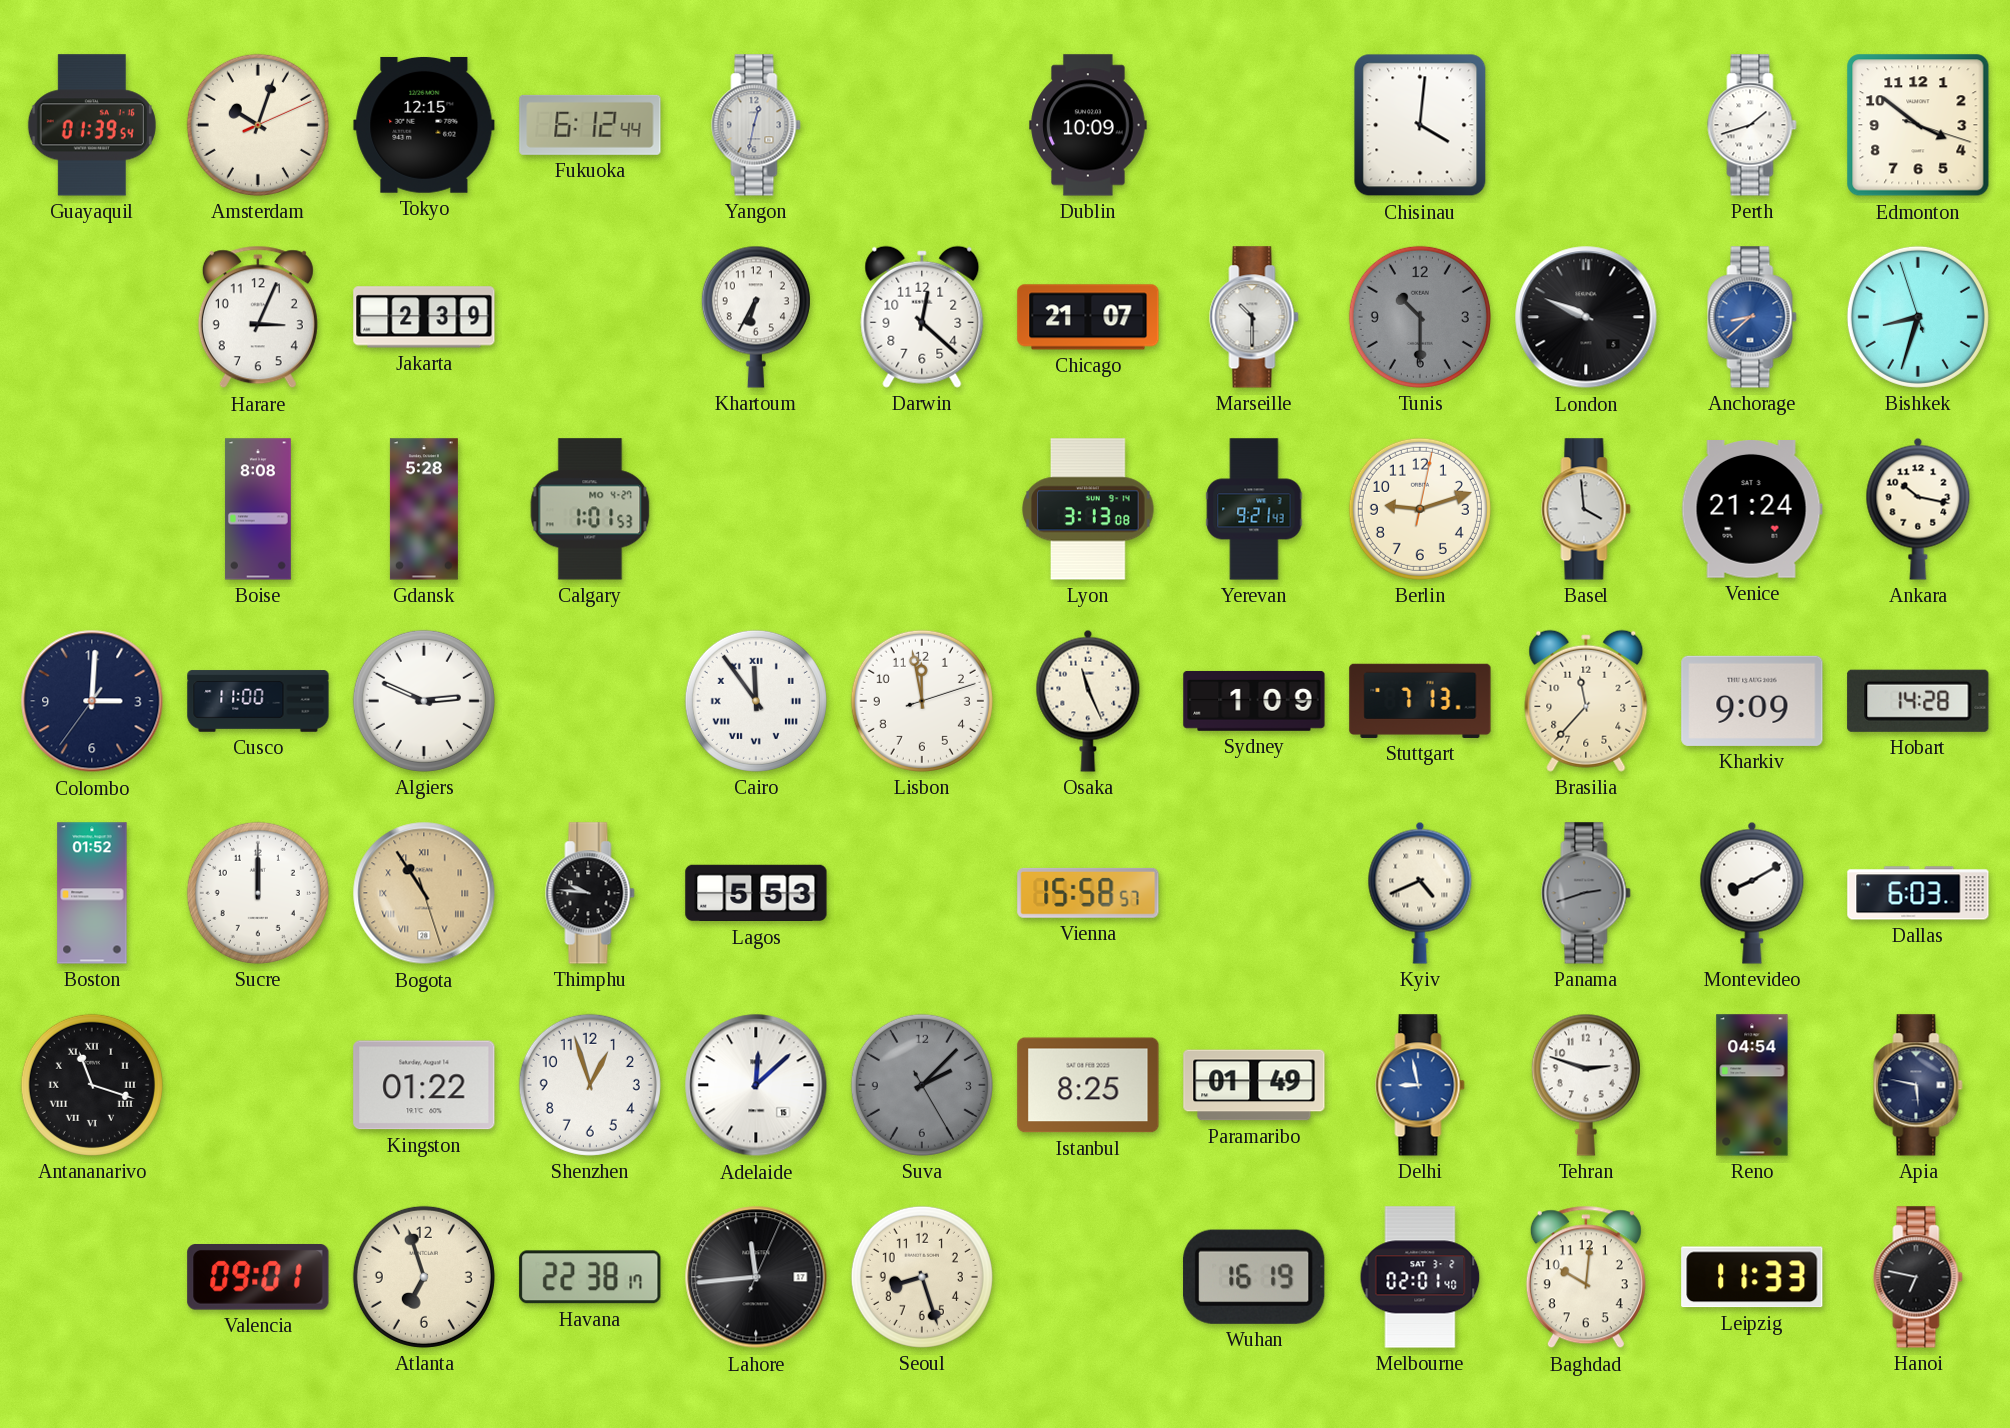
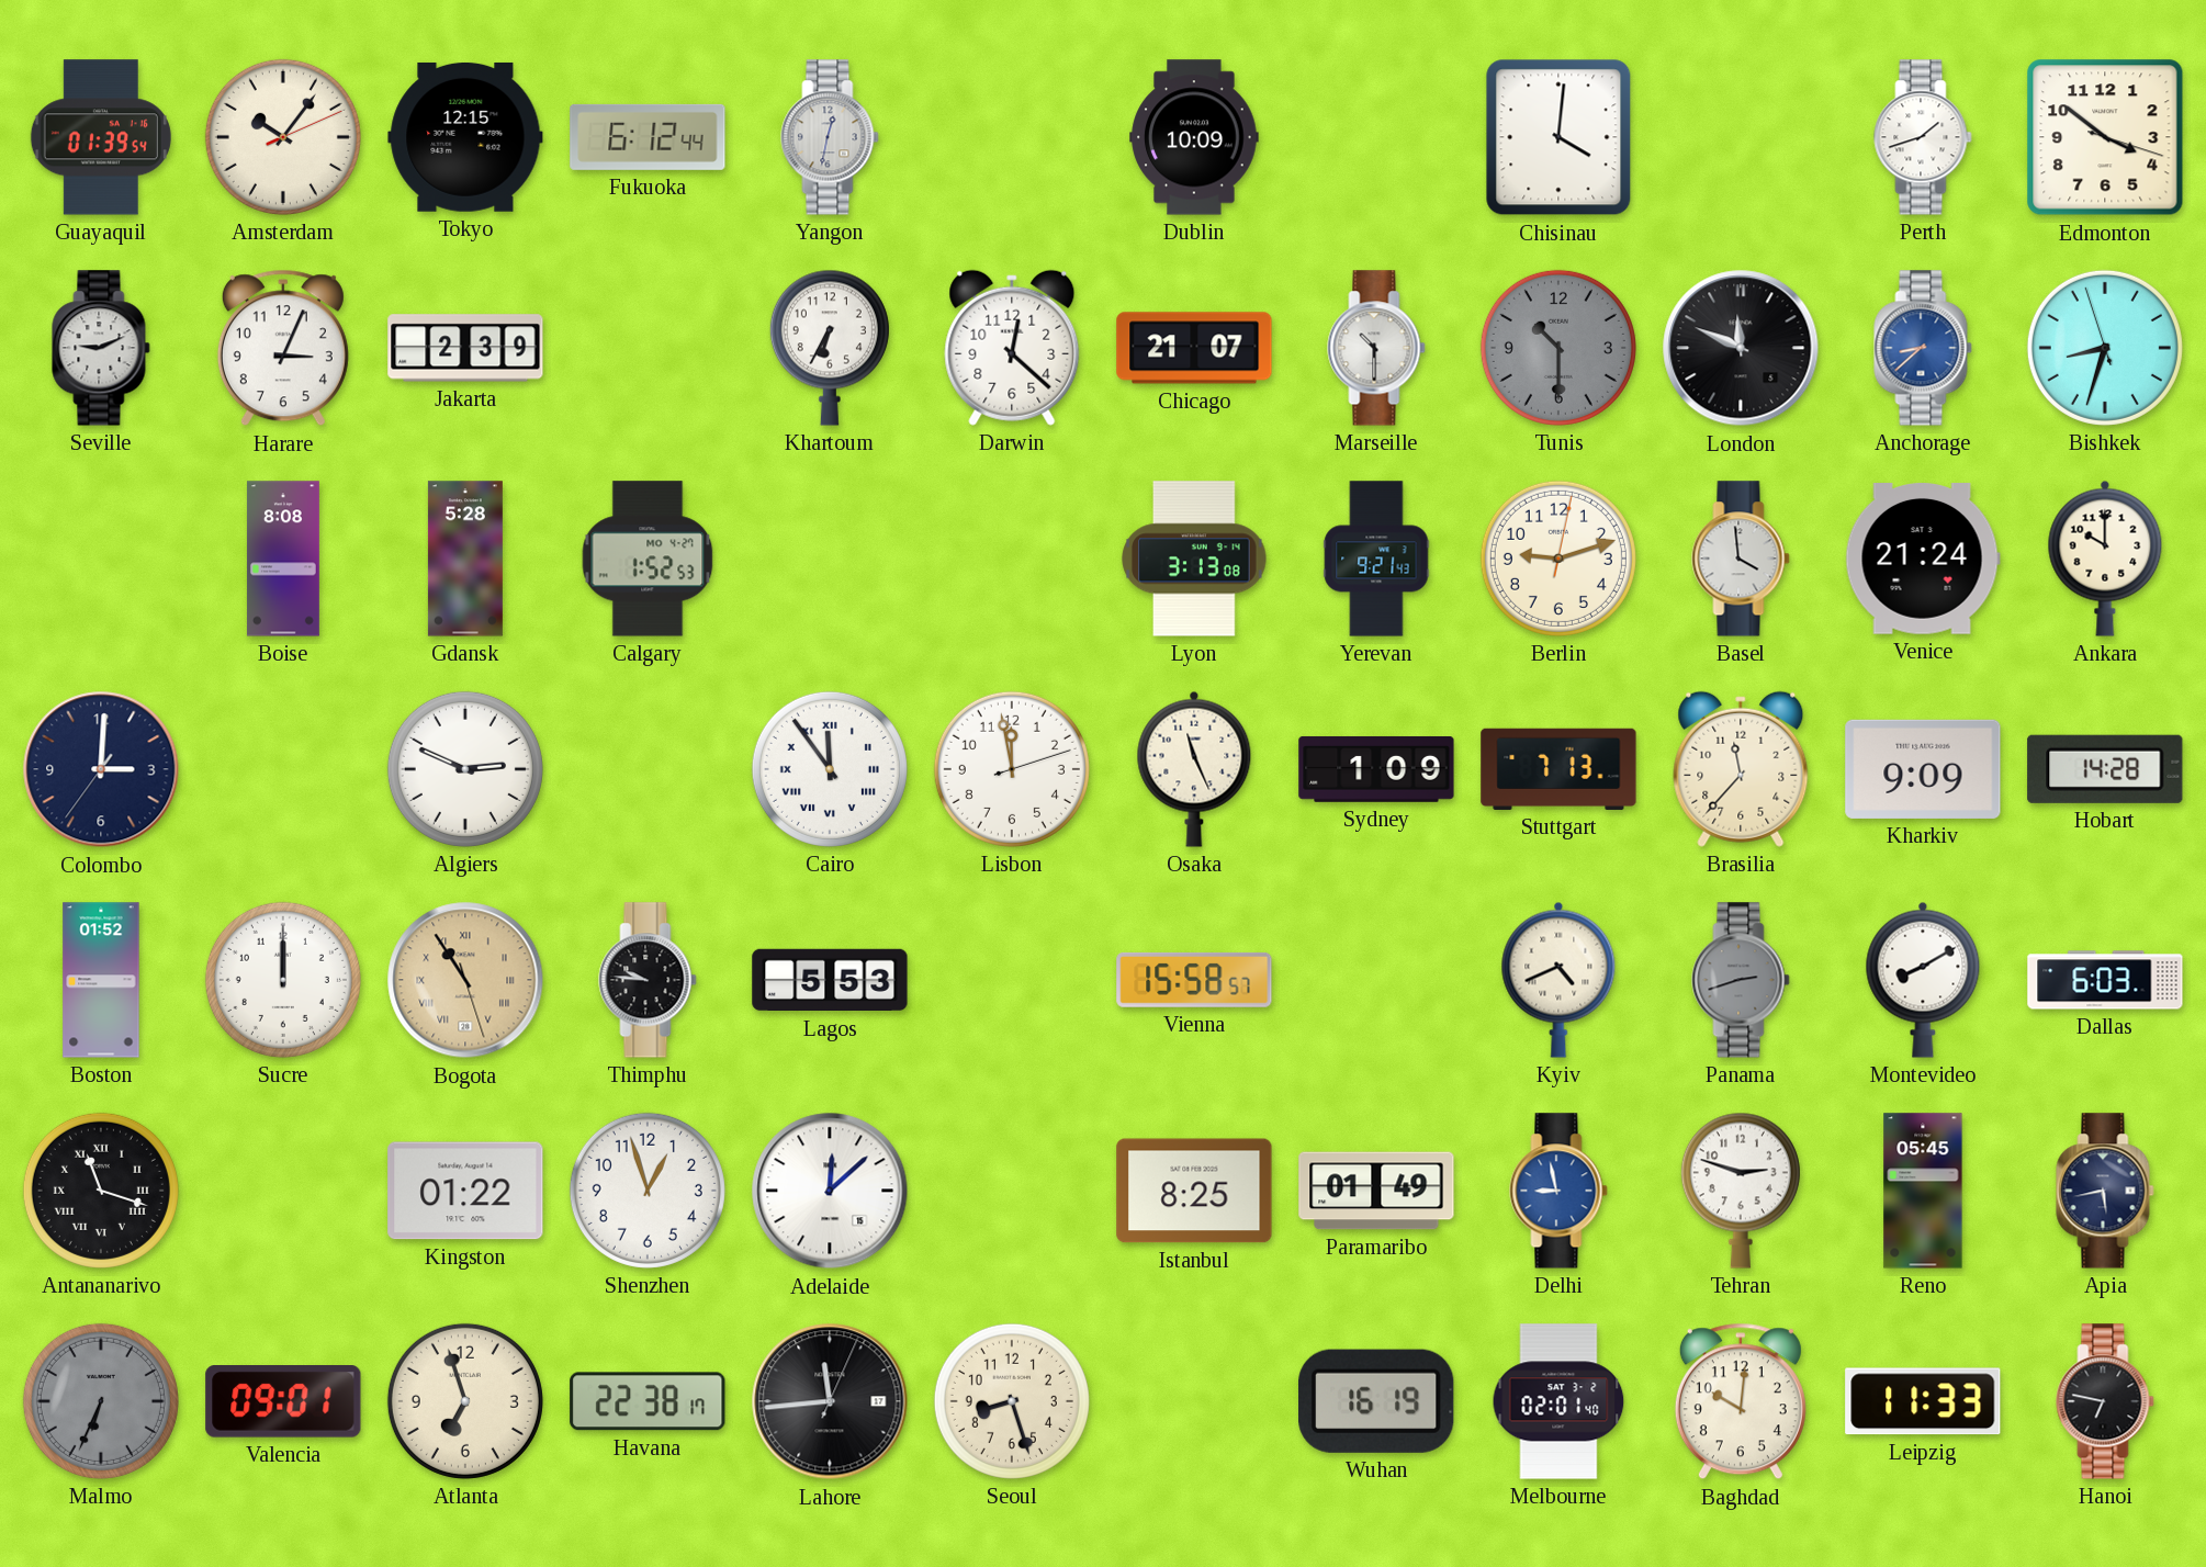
Amsterdam: 10:03 -> 10:06
Seville: none -> 9:11
London: 9:49 -> 11:49
Calgary: 1:01 -> 1:52
Ankara: 10:17 -> 10:00
Cusco: 11:00 -> none
Suva: 2:07 -> none
Reno: 04:54 -> 05:45
Apia: 5:47 -> 5:43
Malmo: none -> 6:34
